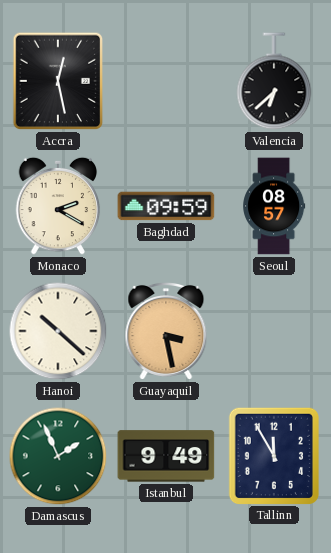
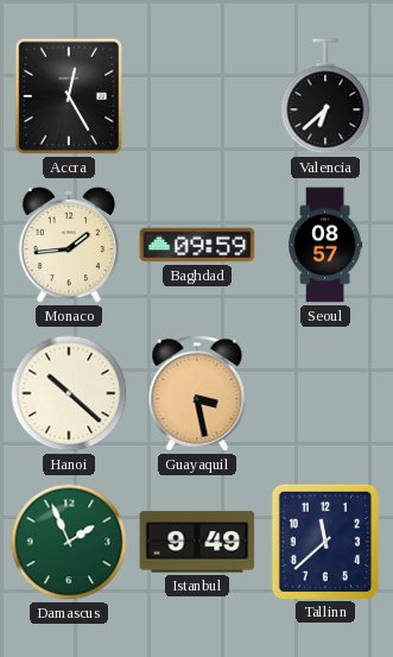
Accra: 12:28 -> 12:25
Monaco: 2:20 -> 1:44
Tallinn: 11:55 -> 11:38
